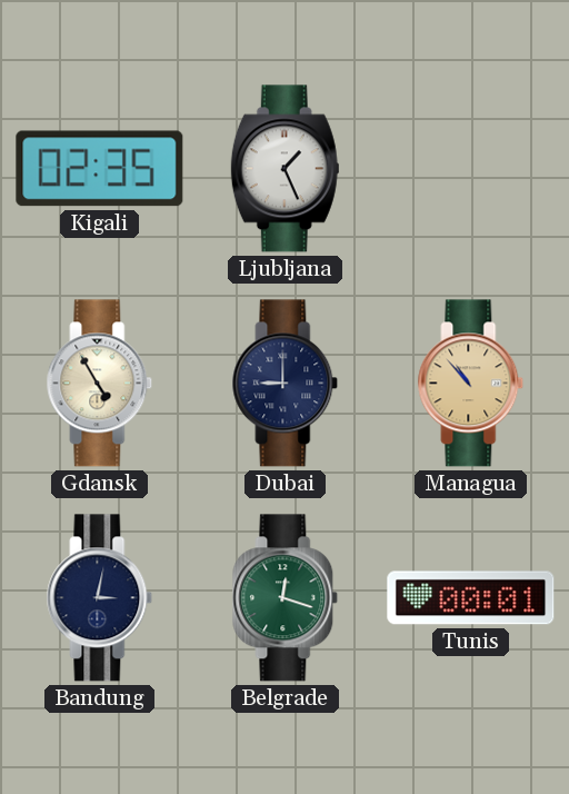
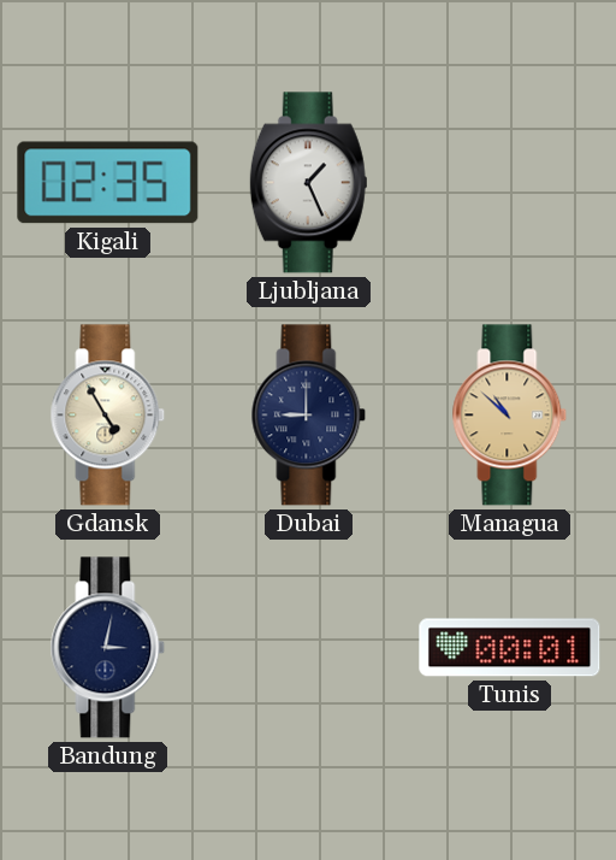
Managua: 10:53 -> 10:52
Belgrade: 12:18 -> none
